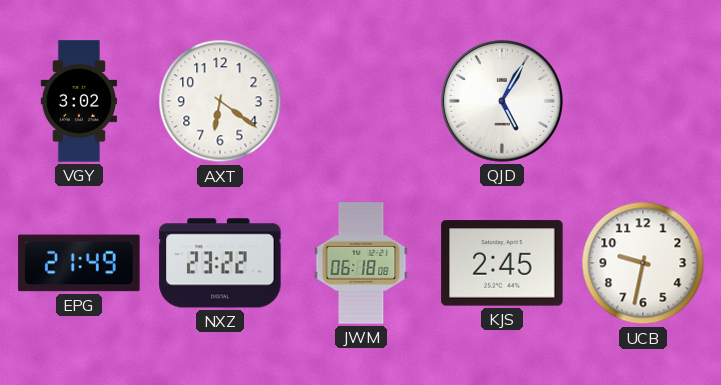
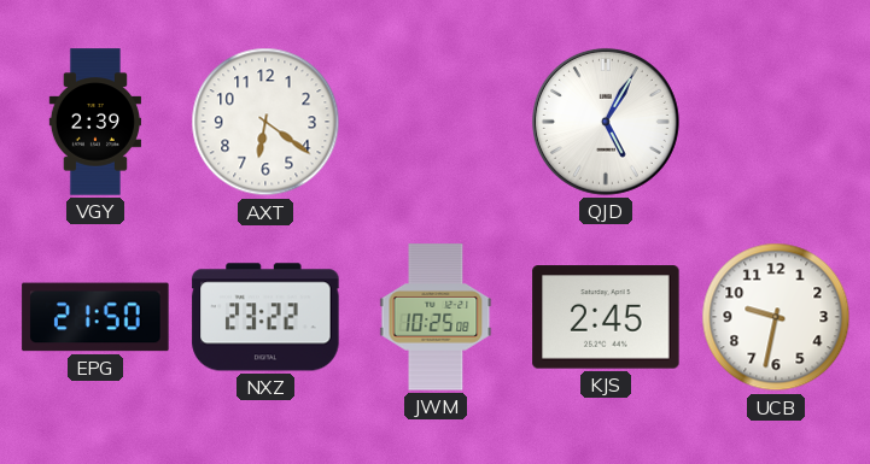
VGY: 3:02 -> 2:39
EPG: 21:49 -> 21:50
JWM: 06:18 -> 10:25
